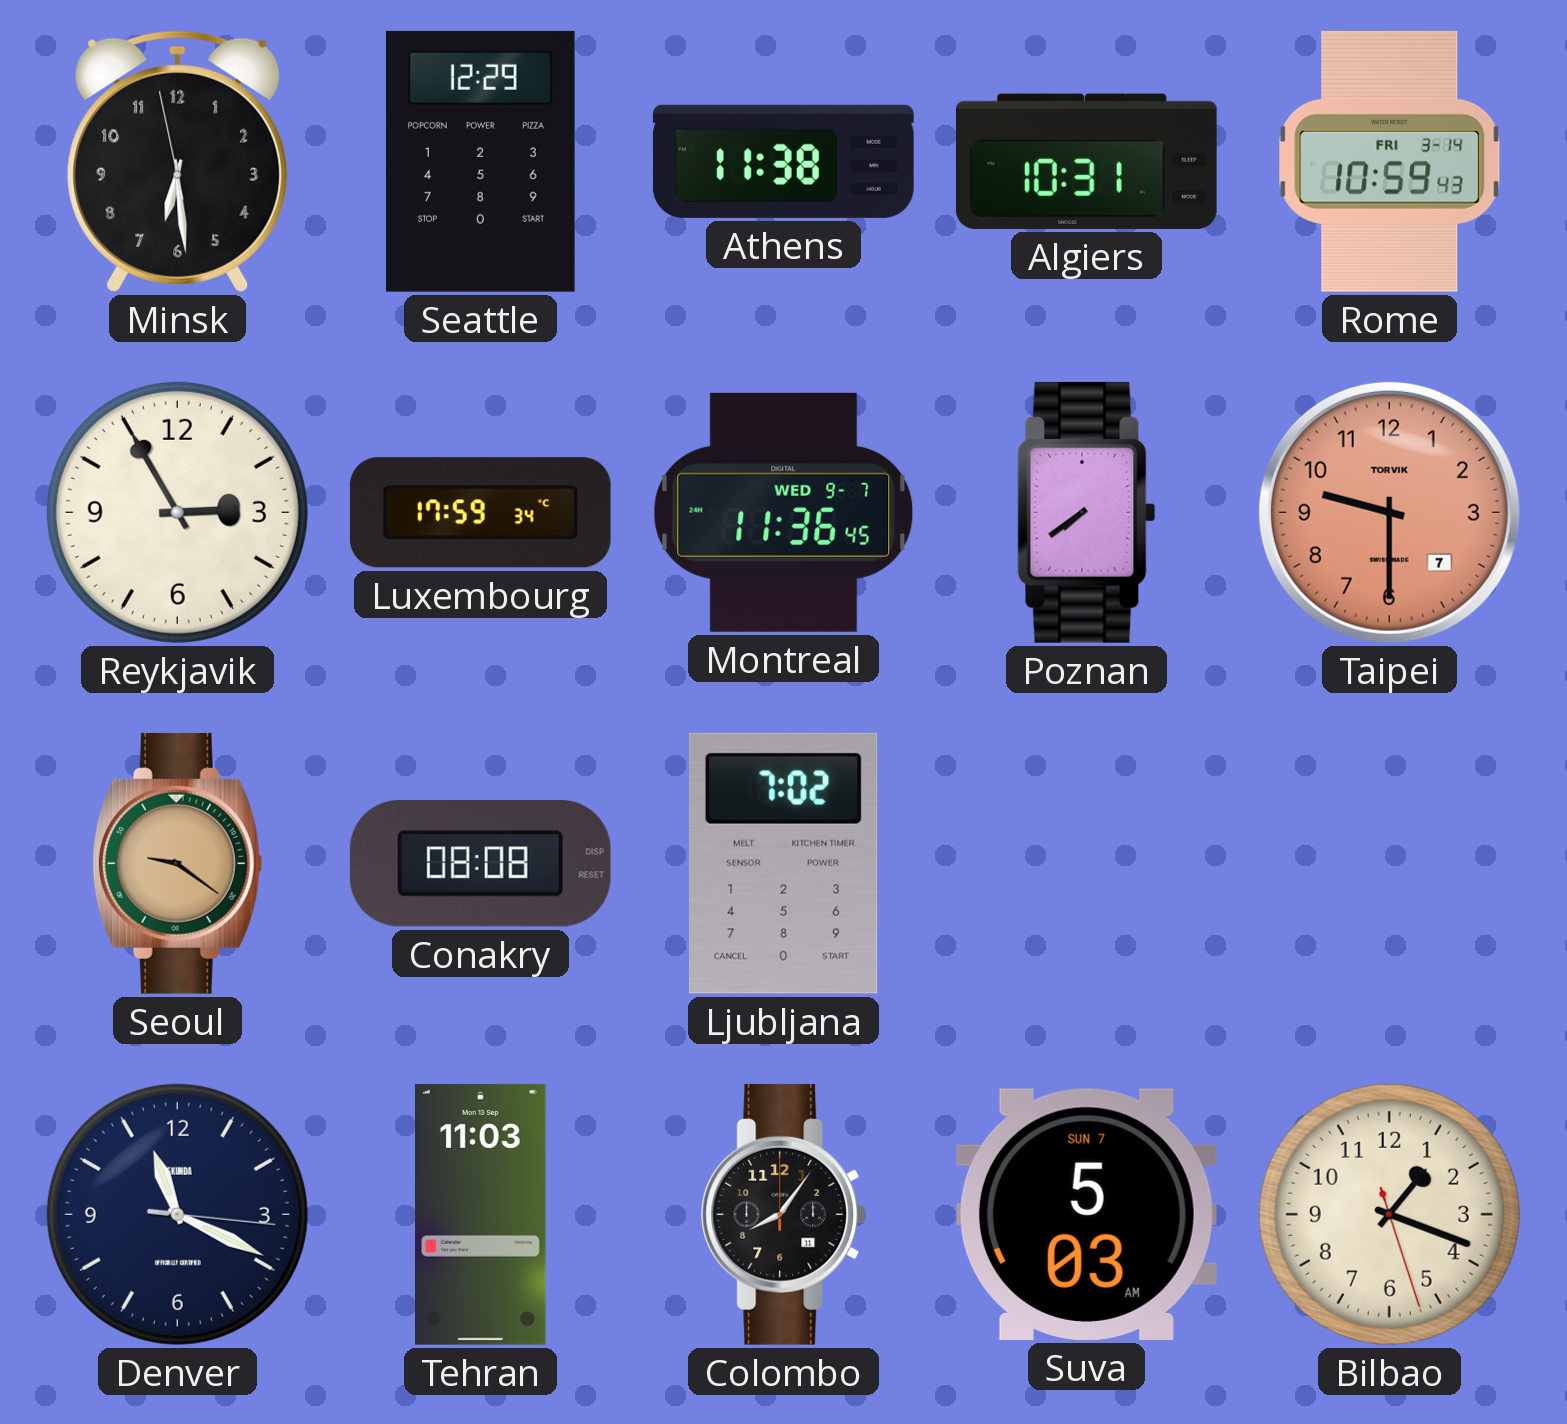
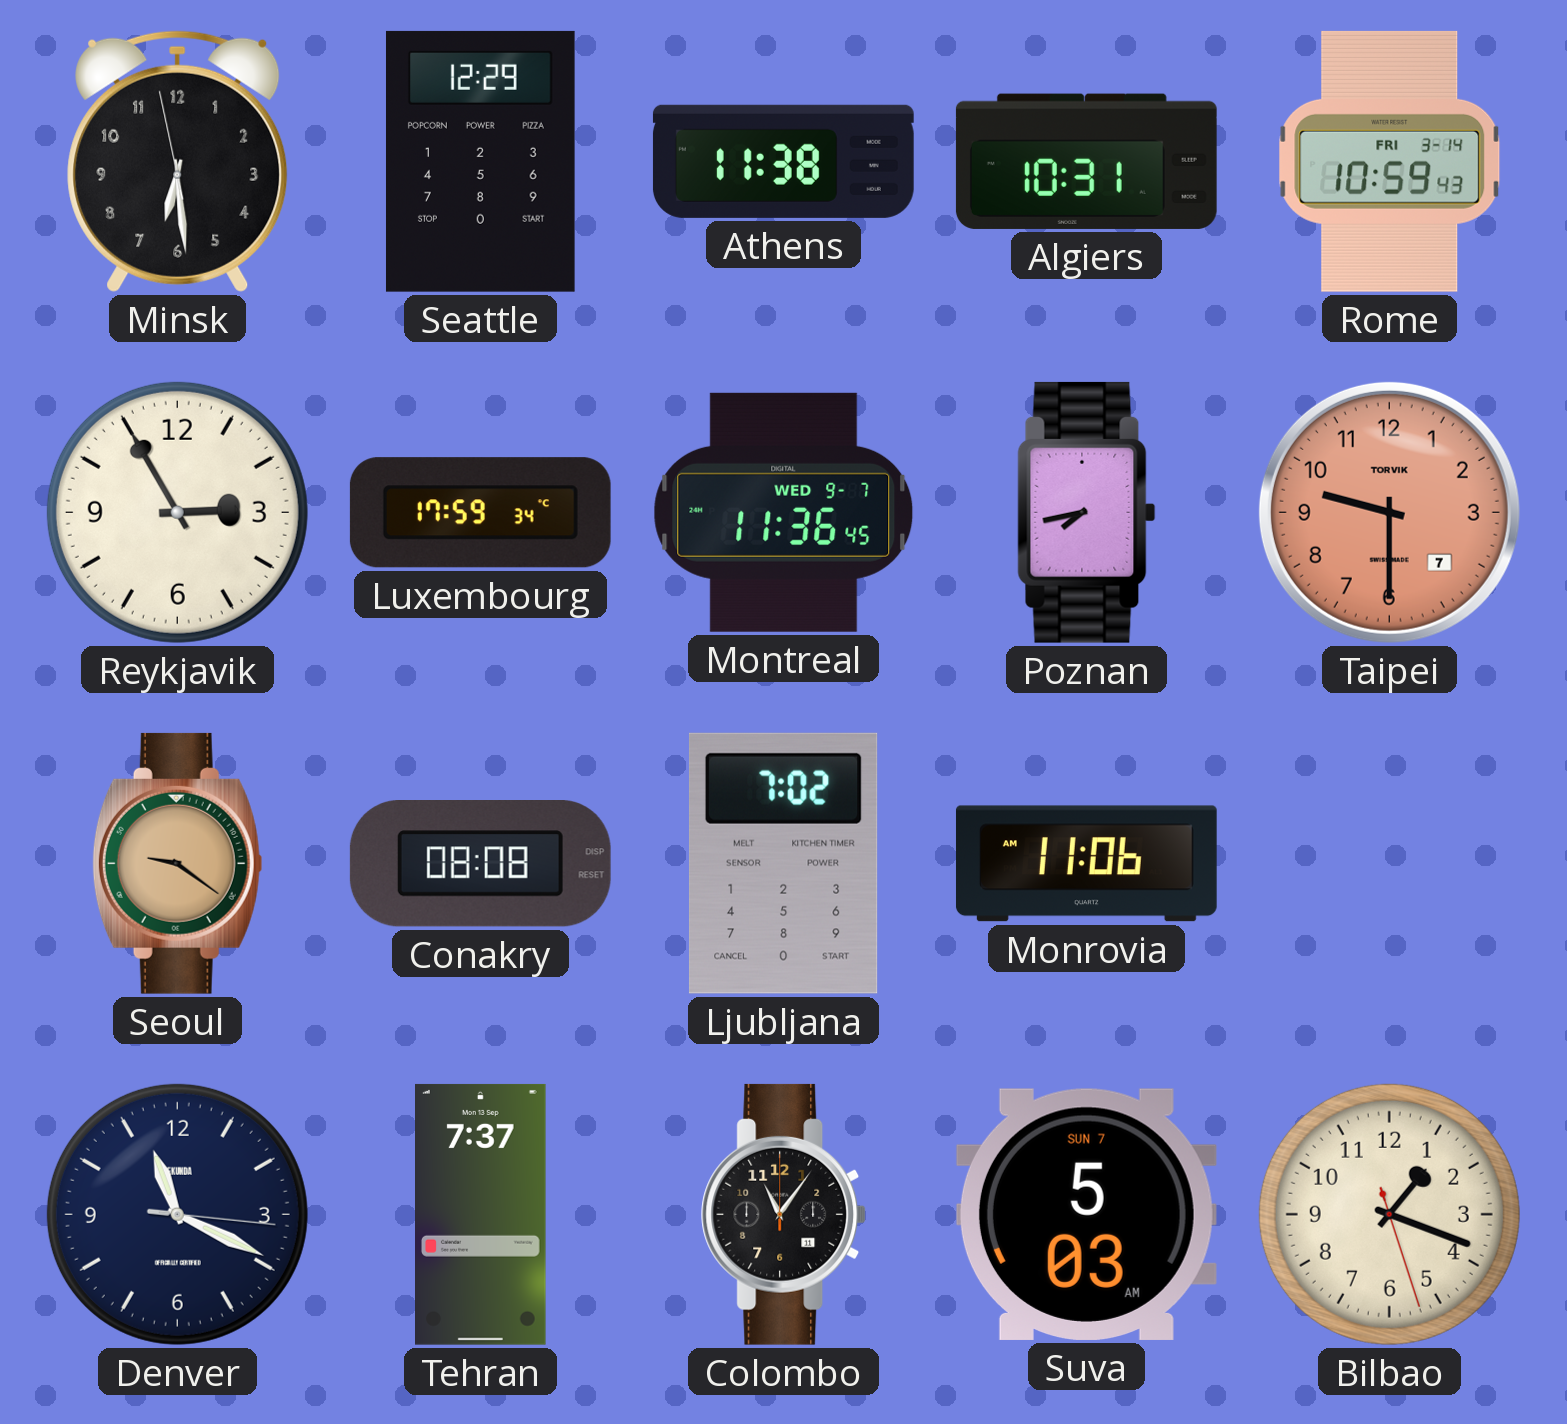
Poznan: 7:39 -> 7:43
Monrovia: none -> 11:06
Tehran: 11:03 -> 7:37
Colombo: 8:06 -> 11:06
